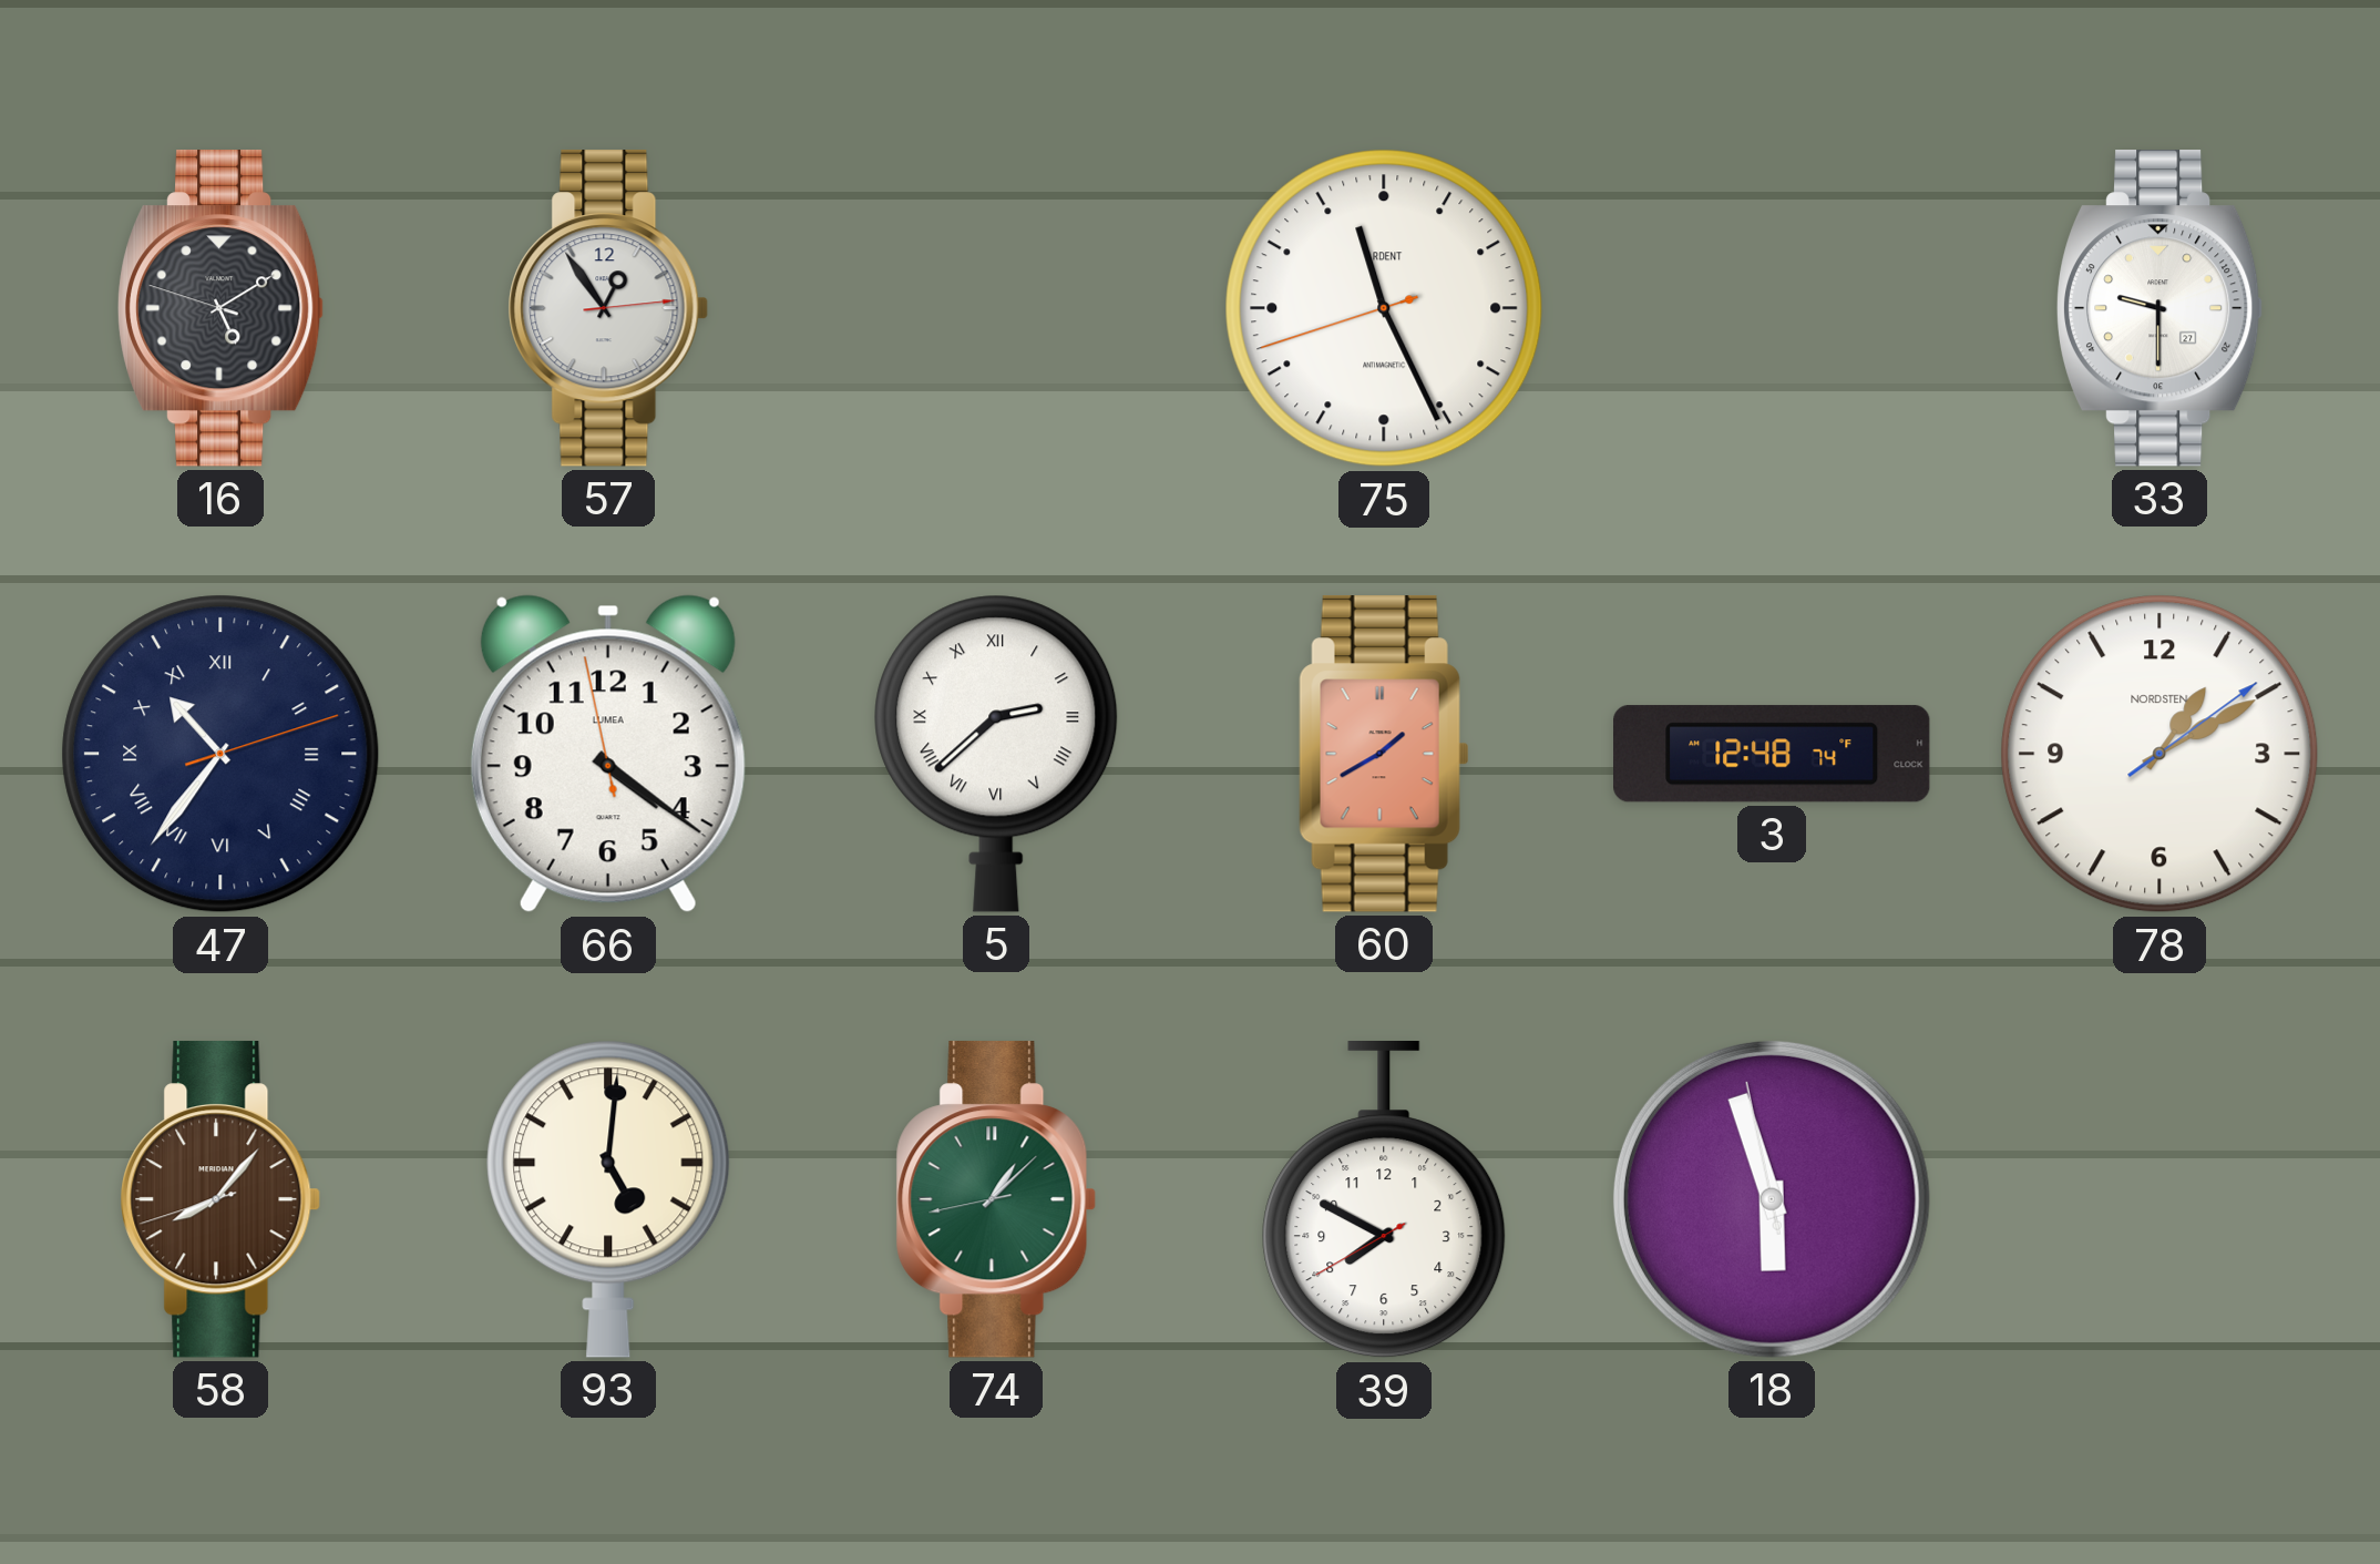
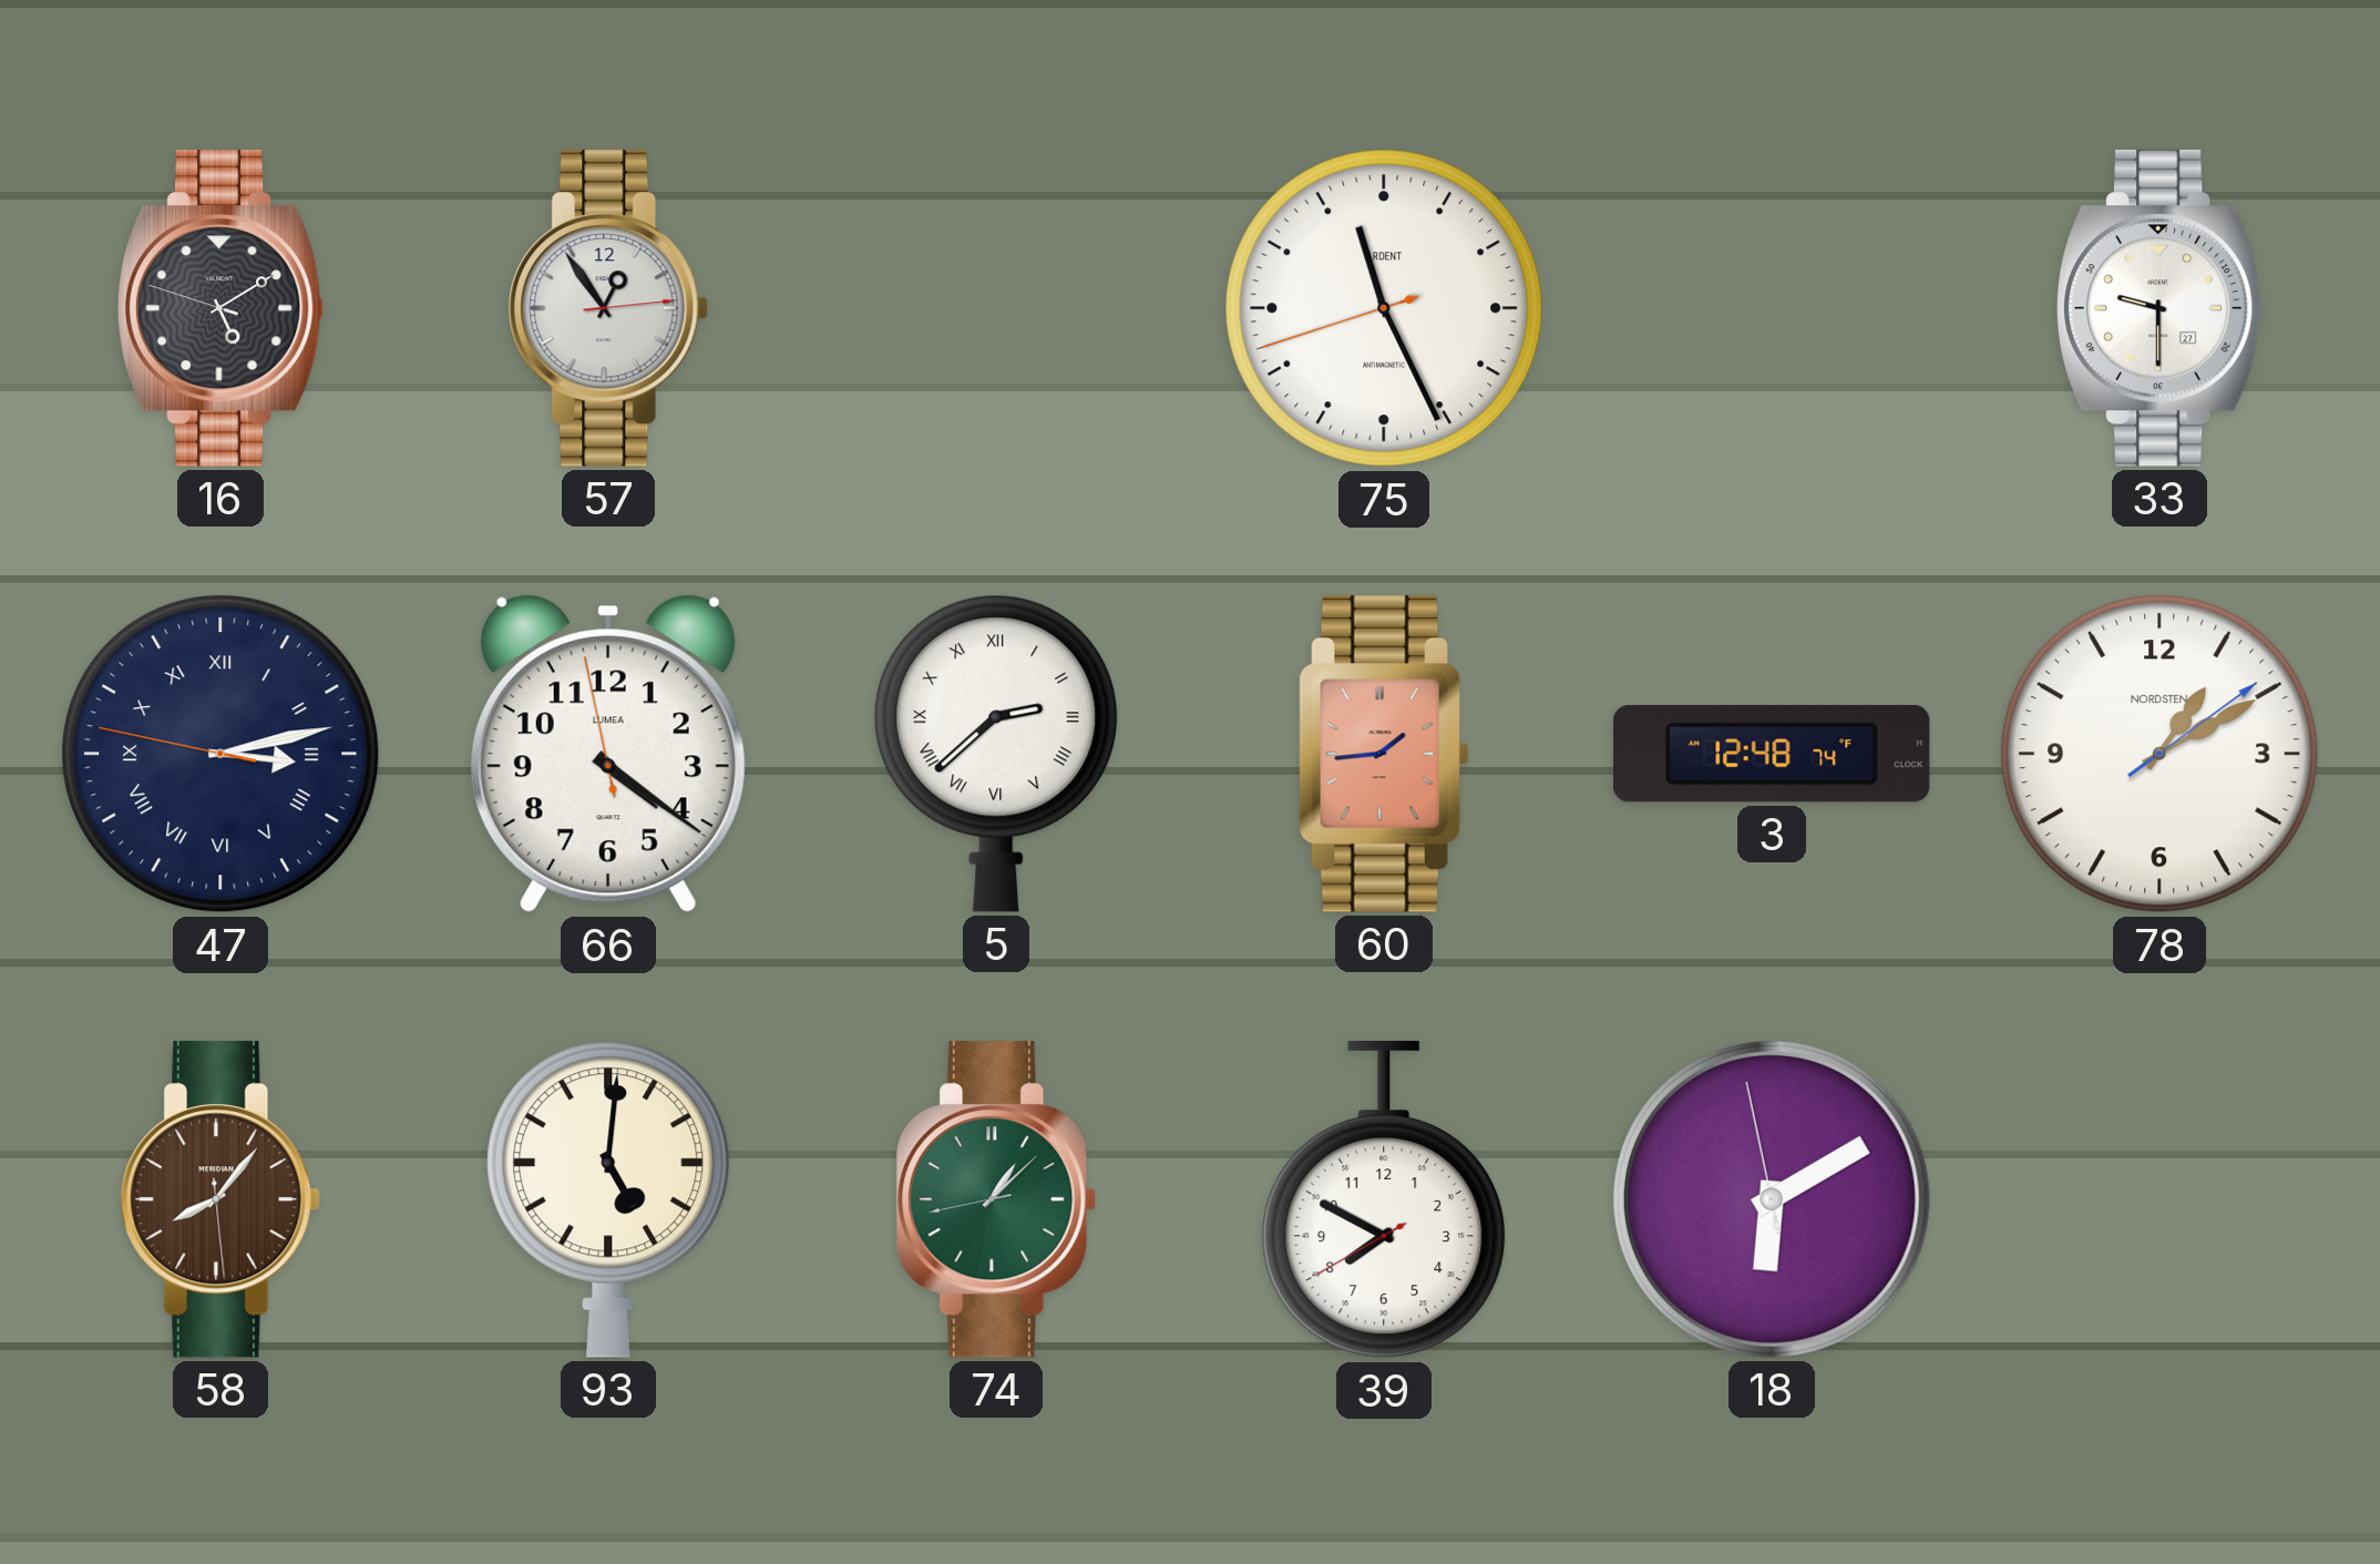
47: 10:36 -> 3:12
60: 1:40 -> 1:44
58: 8:06:42 -> 8:06:29
18: 5:56 -> 6:09
